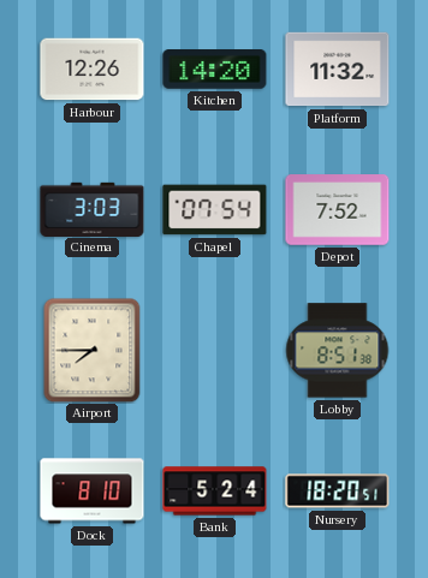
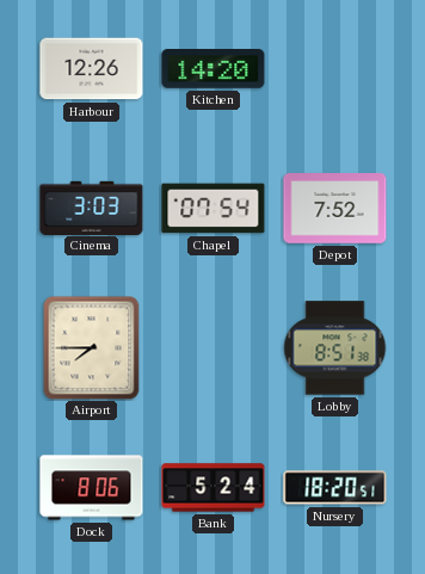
Platform: 11:32 -> none
Dock: 8:10 -> 8:06
